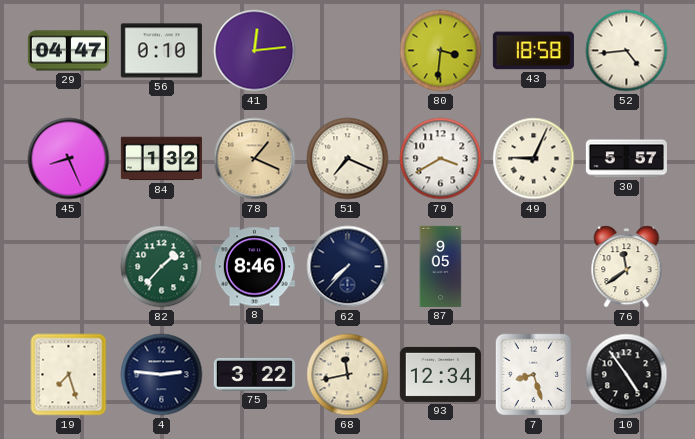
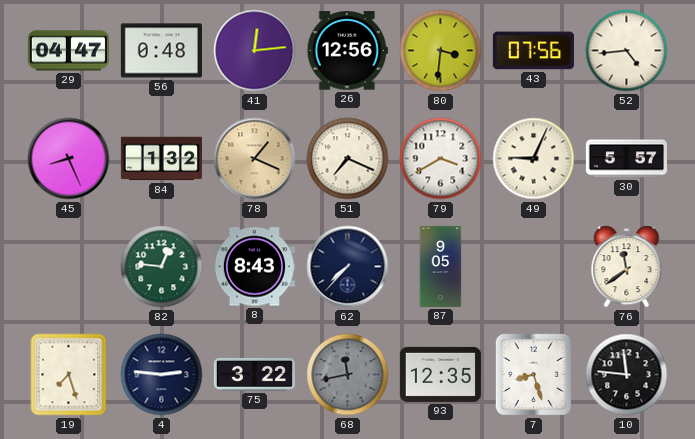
56: 0:10 -> 0:48
26: none -> 12:56
43: 18:58 -> 07:56
82: 1:37 -> 12:46
8: 8:46 -> 8:43
68 dial: cream -> grey
93: 12:34 -> 12:35
10: 4:54 -> 11:46
